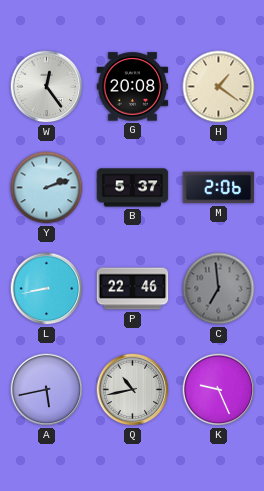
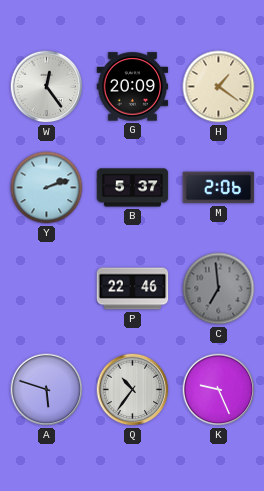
G: 20:08 -> 20:09
L: 8:43 -> none
A: 5:43 -> 5:48
Q: 10:43 -> 10:36
